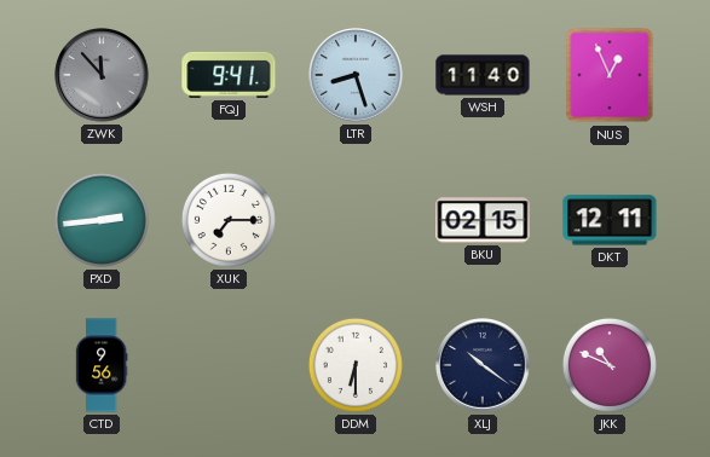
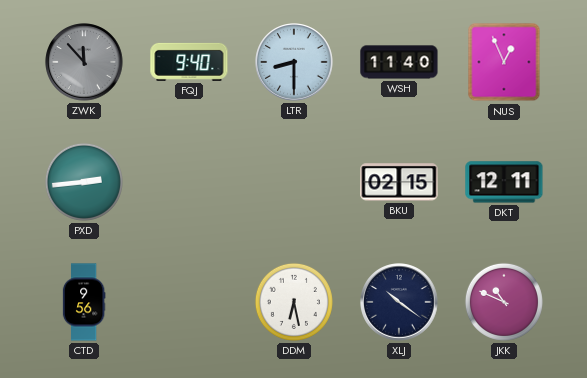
FQJ: 9:41 -> 9:40
LTR: 8:27 -> 8:30
XUK: 7:15 -> none
DDM: 6:30 -> 6:28
